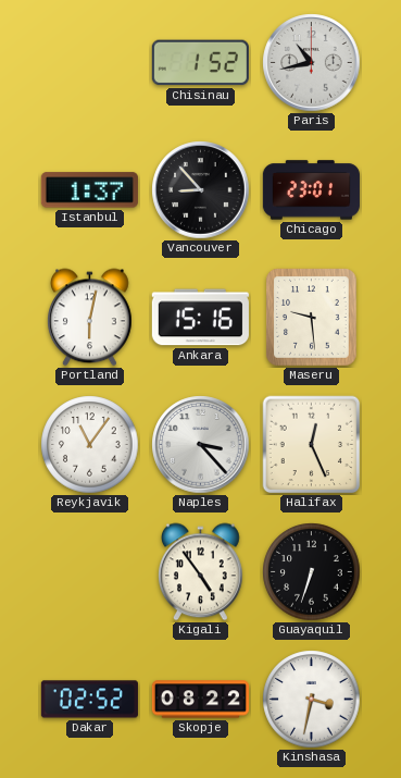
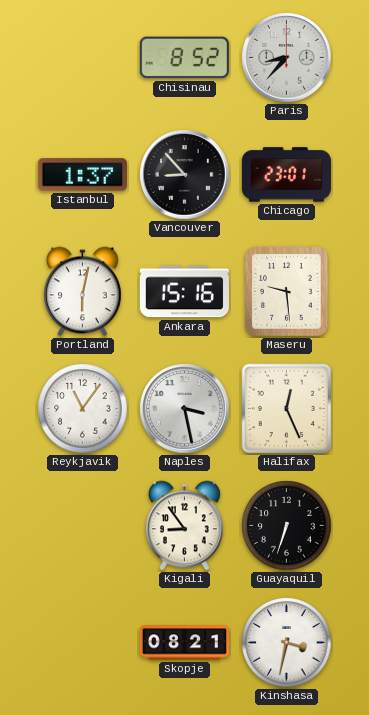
Chisinau: 1:52 -> 8:52
Paris: 10:43 -> 8:37
Naples: 3:23 -> 3:28
Kigali: 4:54 -> 8:54
Dakar: 02:52 -> none
Skopje: 08:22 -> 08:21
